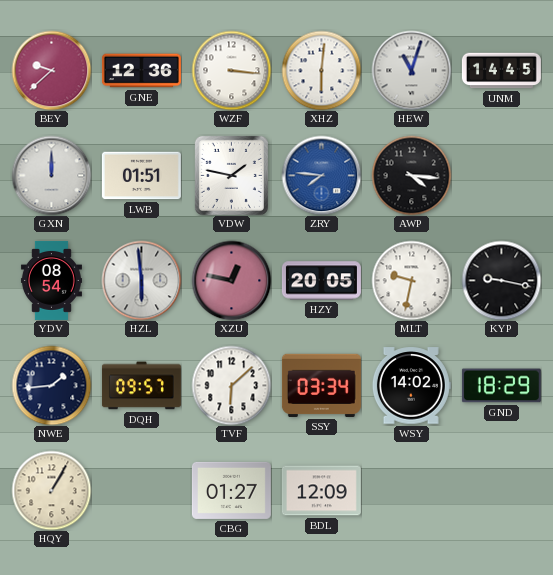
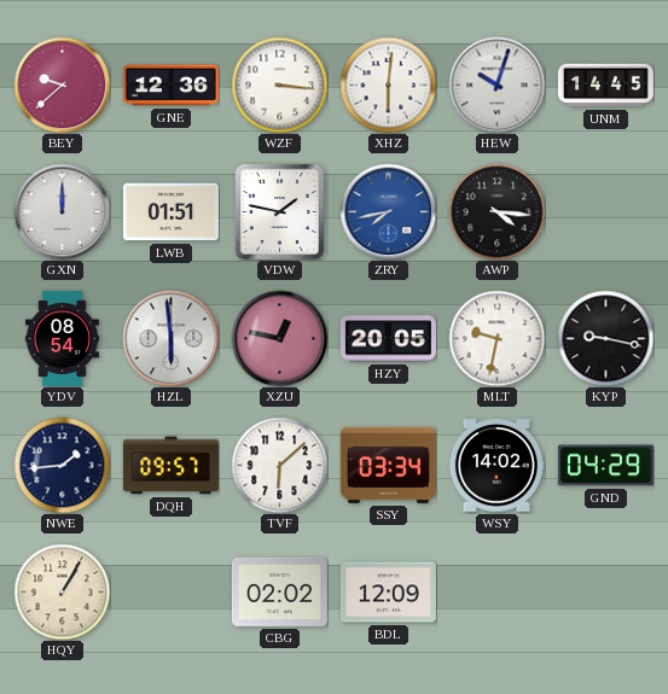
HEW: 11:03 -> 10:03
ZRY: 7:46 -> 7:43
GND: 18:29 -> 04:29
CBG: 01:27 -> 02:02
